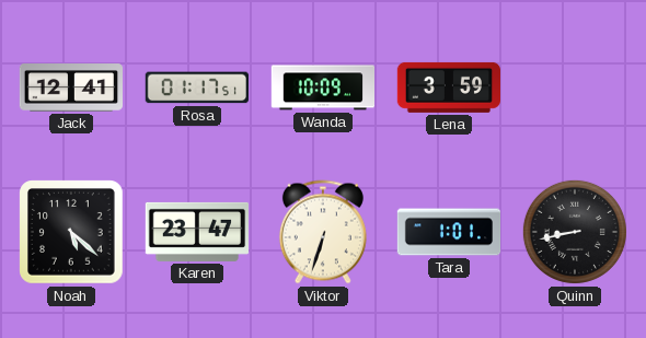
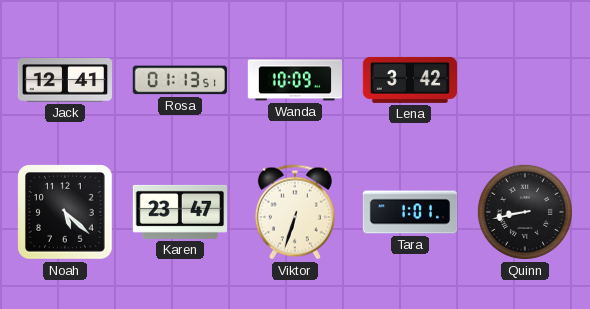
Rosa: 01:17 -> 01:13
Lena: 3:59 -> 3:42
